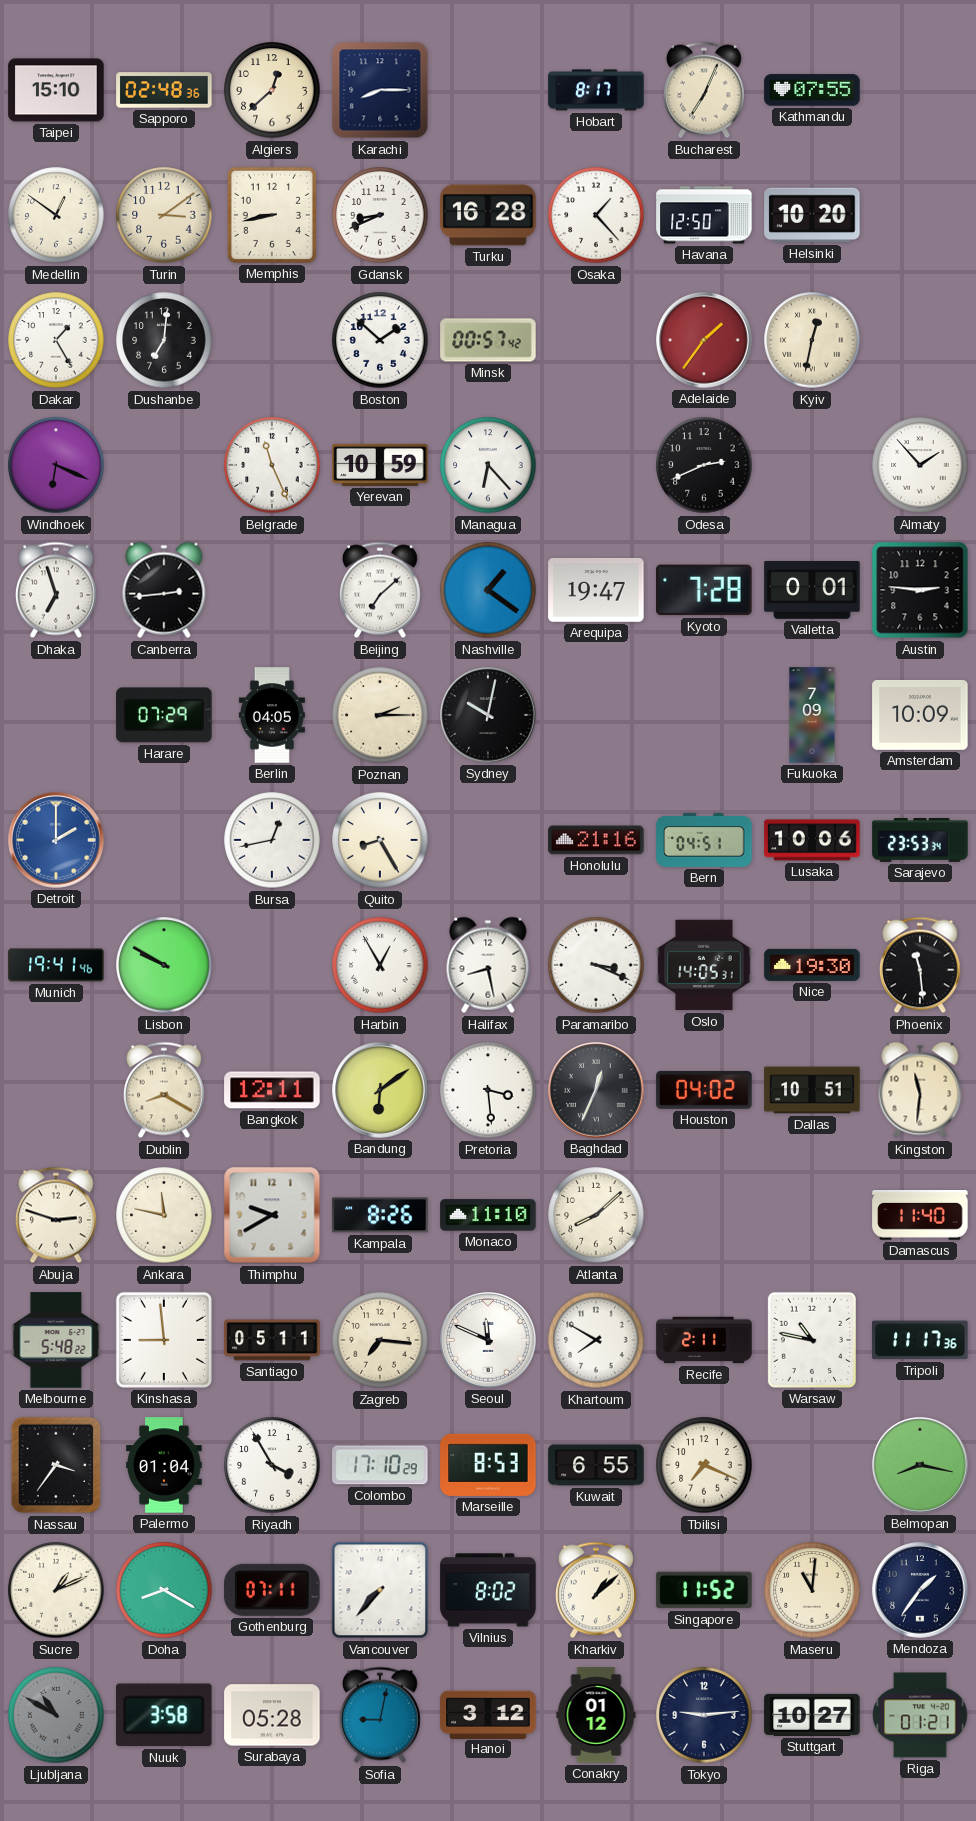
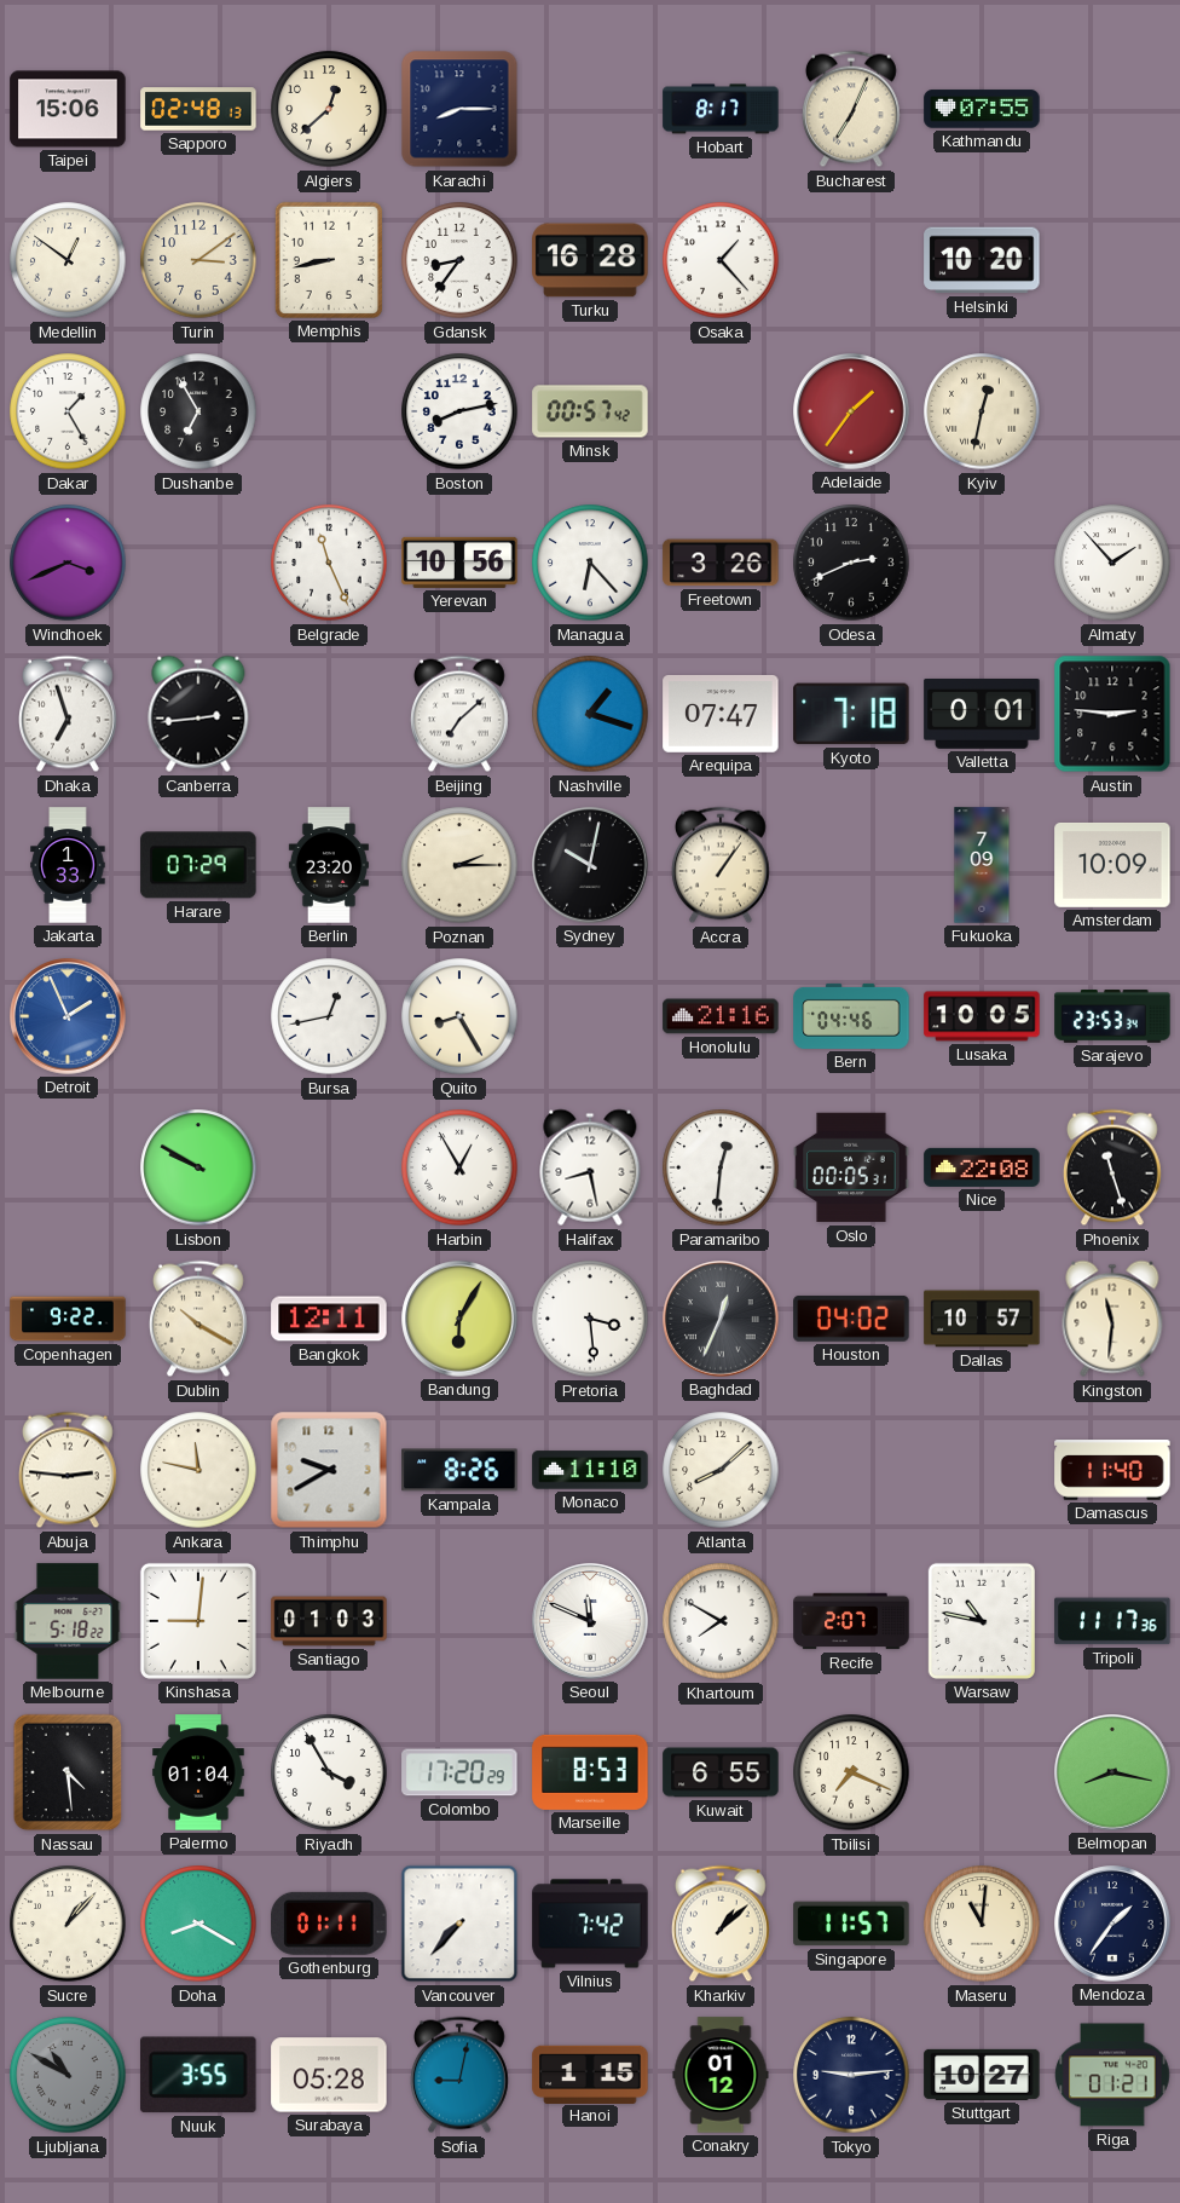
Taipei: 15:10 -> 15:06
Sapporo: 02:48:36 -> 02:48:13
Gdansk: 8:41 -> 8:36
Havana: 12:50 -> none
Dushanbe: 7:01 -> 6:55
Boston: 1:52 -> 8:13
Windhoek: 6:19 -> 3:41
Yerevan: 10:59 -> 10:56
Freetown: none -> 3:26
Nashville: 1:21 -> 1:18
Arequipa: 19:47 -> 07:47
Kyoto: 7:28 -> 7:18
Jakarta: none -> 1:33
Berlin: 04:05 -> 23:20
Accra: none -> 1:06
Detroit: 2:00 -> 1:56
Bern: 04:51 -> 04:46
Lusaka: 10:06 -> 10:05
Munich: 19:41 -> none
Paramaribo: 3:19 -> 12:31
Oslo: 14:05 -> 00:05
Nice: 19:30 -> 22:08
Phoenix: 11:29 -> 11:27
Copenhagen: none -> 9:22
Dublin: 8:20 -> 10:20
Bandung: 6:09 -> 6:05
Dallas: 10:51 -> 10:57
Abuja: 2:48 -> 2:46
Melbourne: 5:48 -> 5:18
Kinshasa: 8:59 -> 9:01
Santiago: 05:11 -> 01:03
Zagreb: 7:16 -> none
Recife: 2:11 -> 2:07
Nassau: 3:36 -> 4:29
Colombo: 17:10 -> 17:20
Sucre: 1:11 -> 1:07
Gothenburg: 07:11 -> 01:11
Vilnius: 8:02 -> 7:42
Singapore: 11:52 -> 11:57
Nuuk: 3:58 -> 3:55
Hanoi: 3:12 -> 1:15
